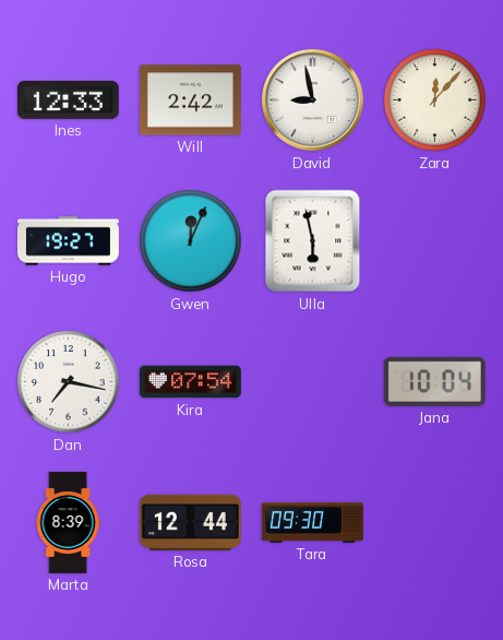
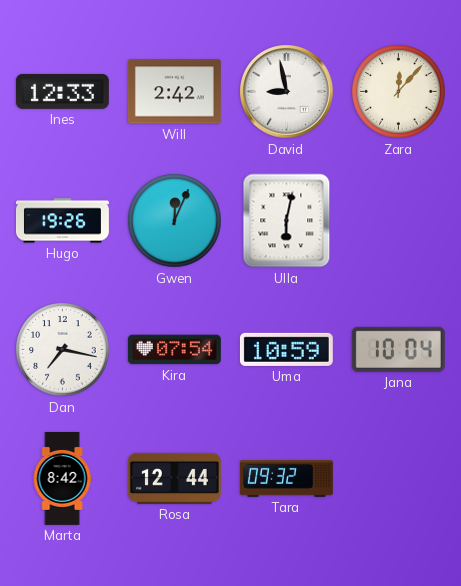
Hugo: 19:27 -> 19:26
Ulla: 5:58 -> 6:02
Uma: none -> 10:59
Marta: 8:39 -> 8:42
Tara: 09:30 -> 09:32
